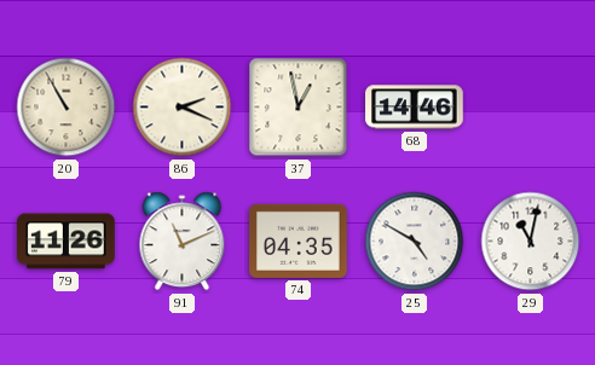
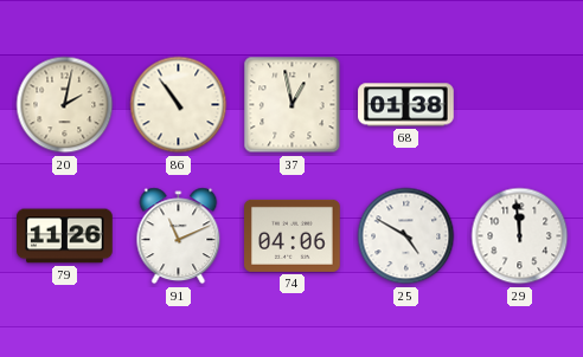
20: 10:55 -> 2:02
86: 2:19 -> 10:54
68: 14:46 -> 01:38
74: 04:35 -> 04:06
29: 11:02 -> 11:59
